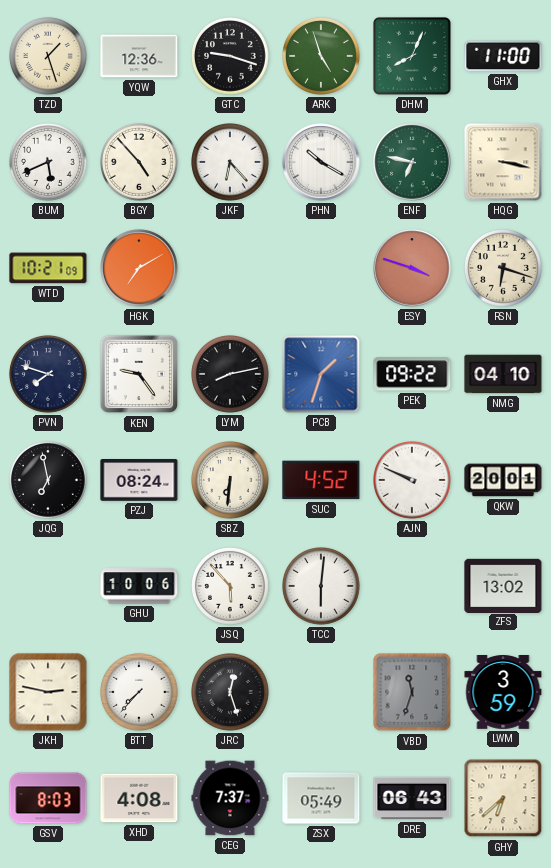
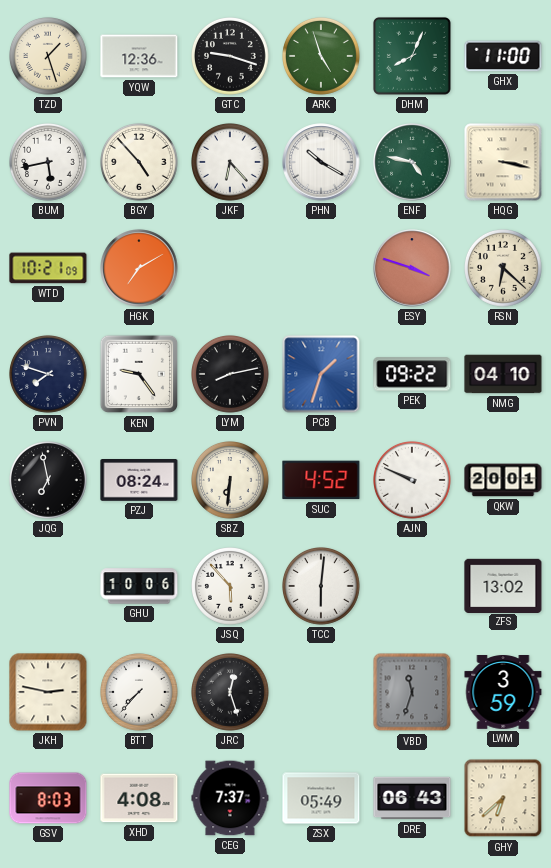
BUM: 5:41 -> 5:43
ENF: 6:47 -> 4:47
RSN: 6:18 -> 6:22
